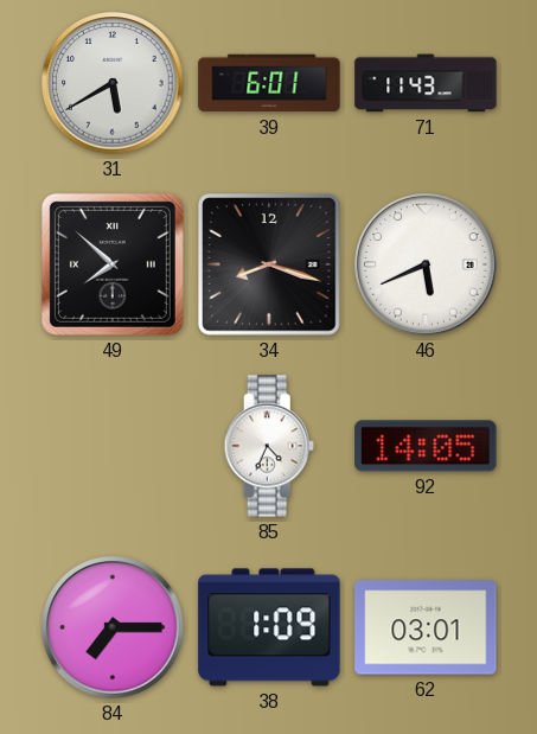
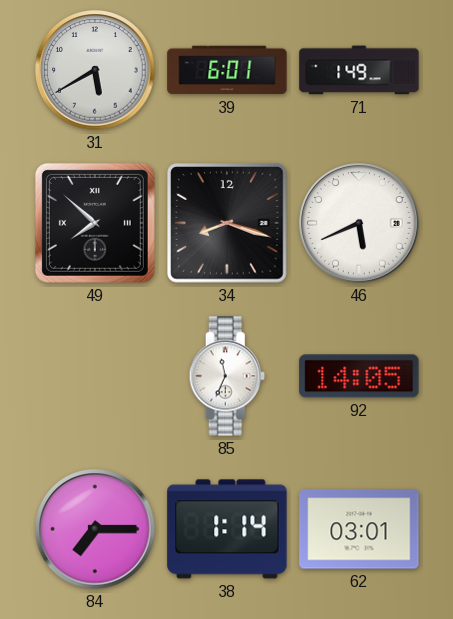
71: 11:43 -> 1:49
85: 4:34 -> 11:34
38: 1:09 -> 1:14
